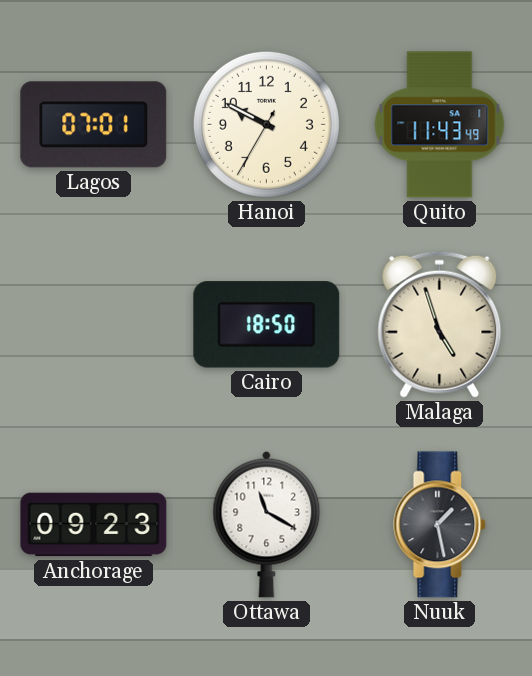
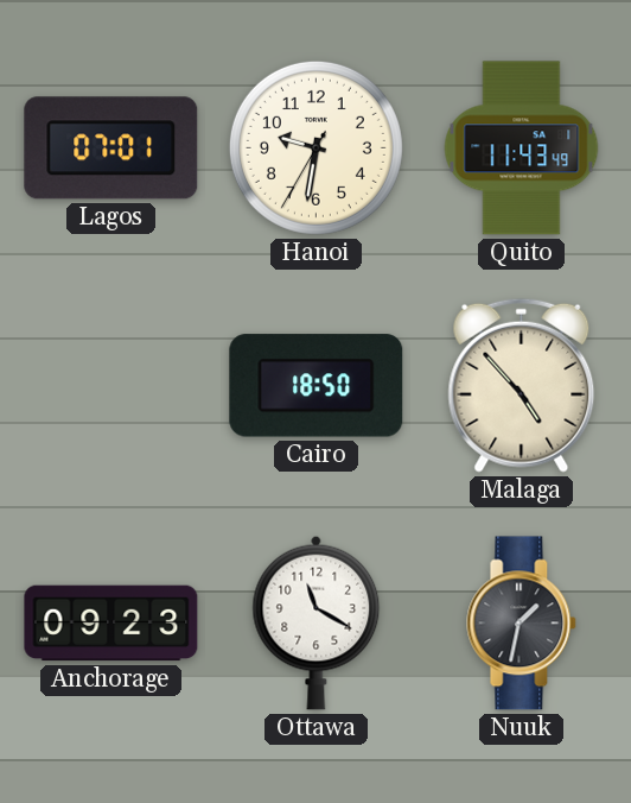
Hanoi: 9:49 -> 9:31
Malaga: 4:57 -> 4:53
Nuuk: 1:28 -> 1:32
